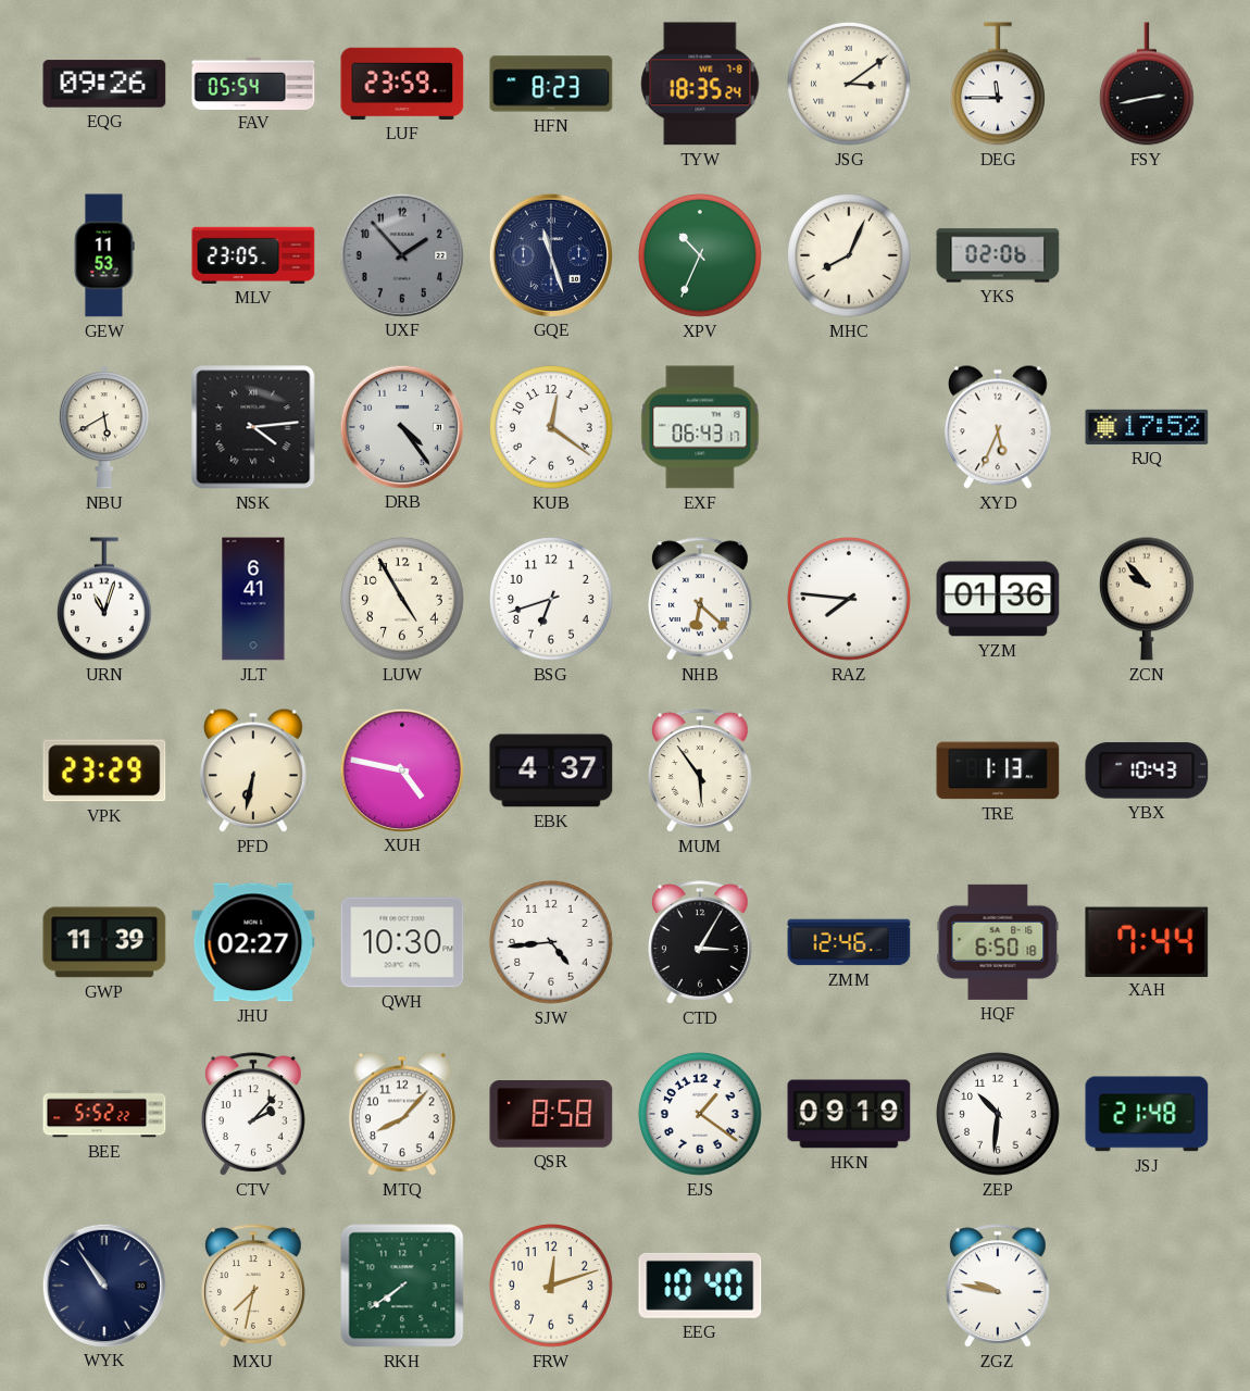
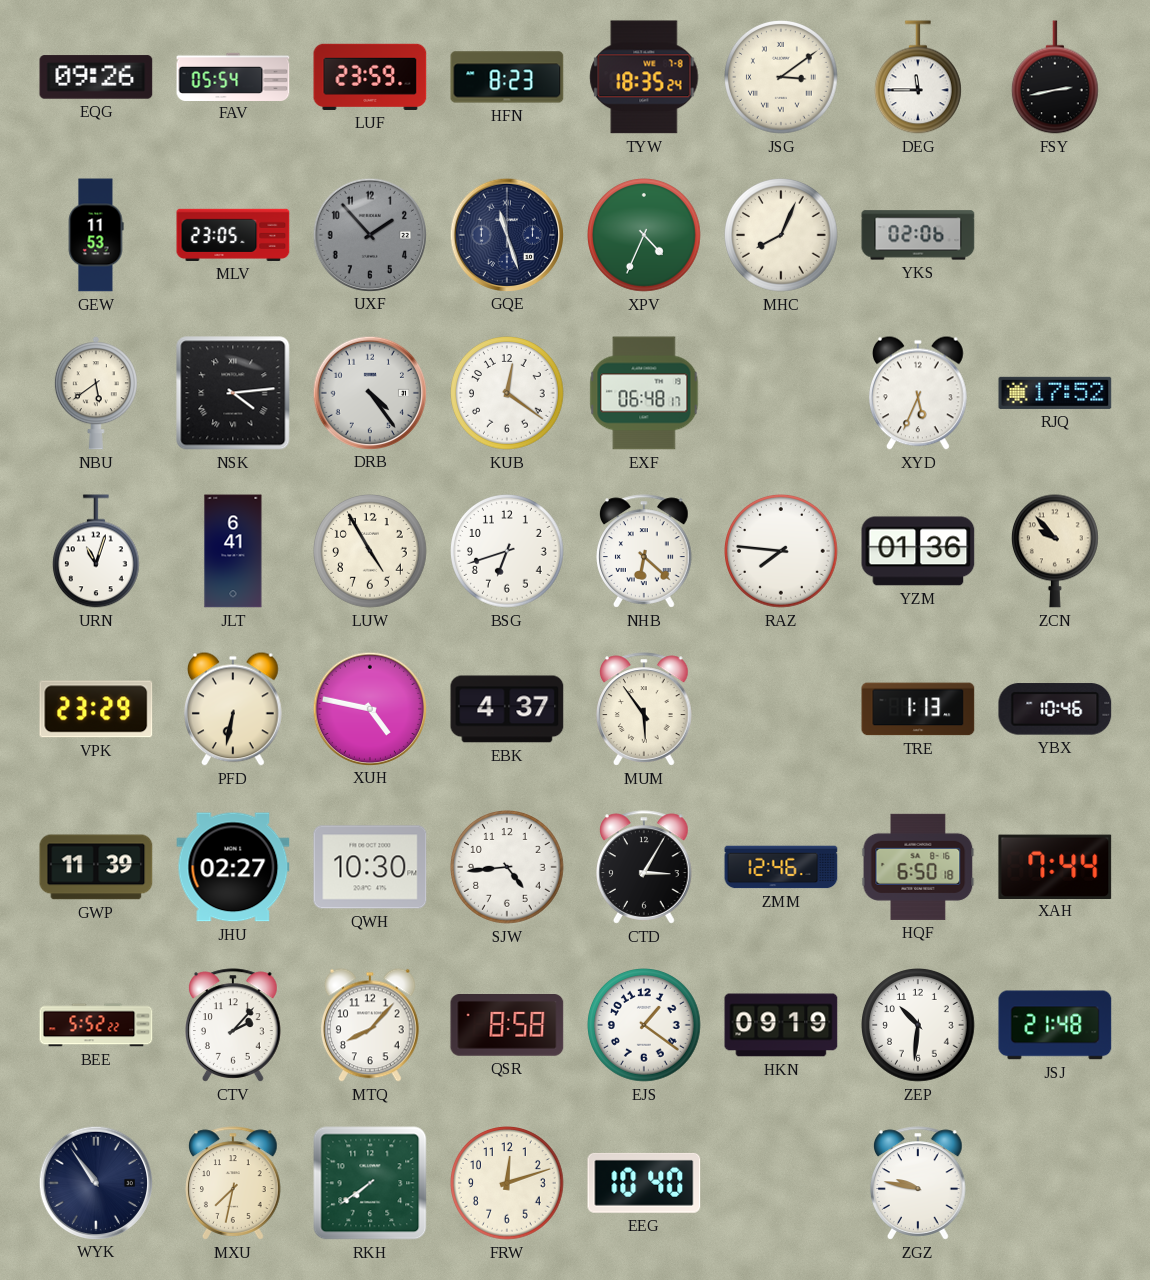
XPV: 10:34 -> 4:34
NBU: 5:40 -> 5:39
EXF: 06:43 -> 06:48
YBX: 10:43 -> 10:46
